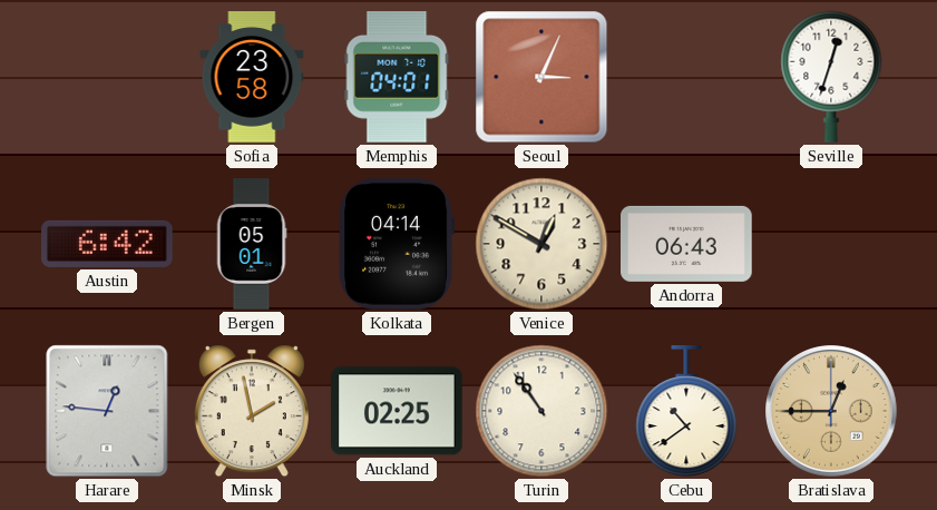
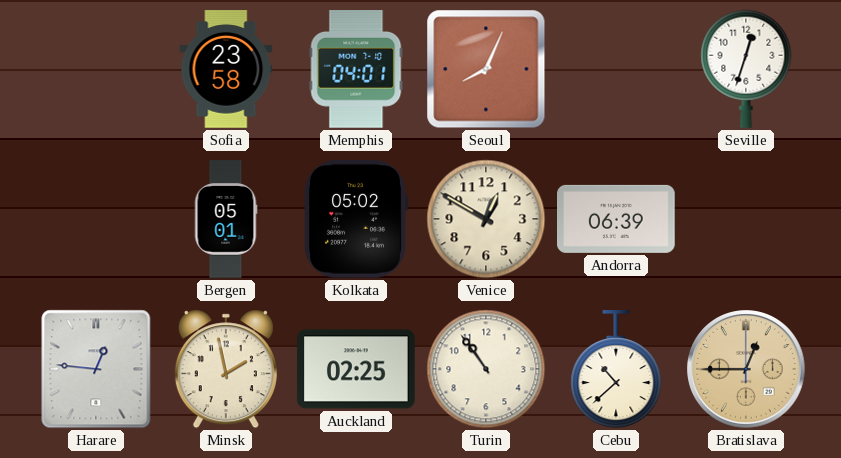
Seoul: 3:04 -> 8:04
Austin: 6:42 -> none
Kolkata: 04:14 -> 05:02
Andorra: 06:43 -> 06:39
Cebu: 10:39 -> 10:38
